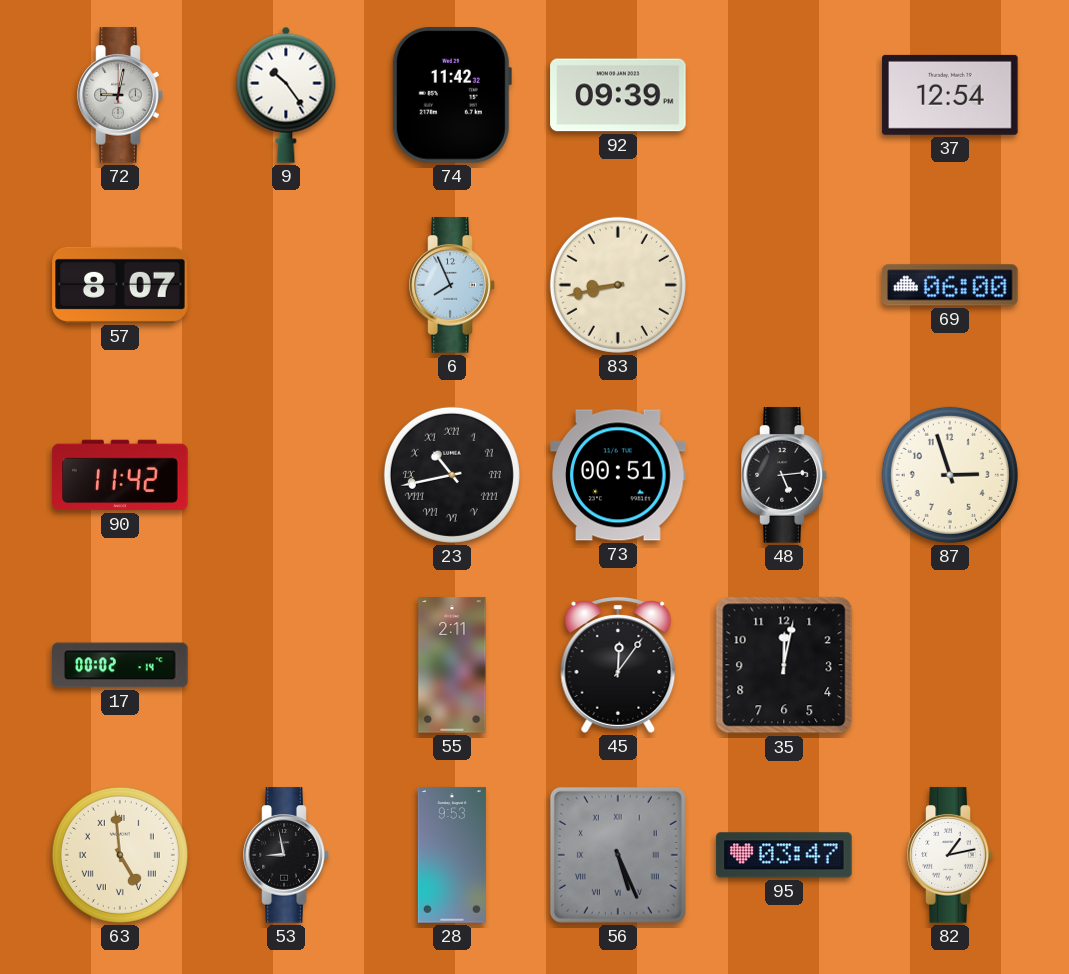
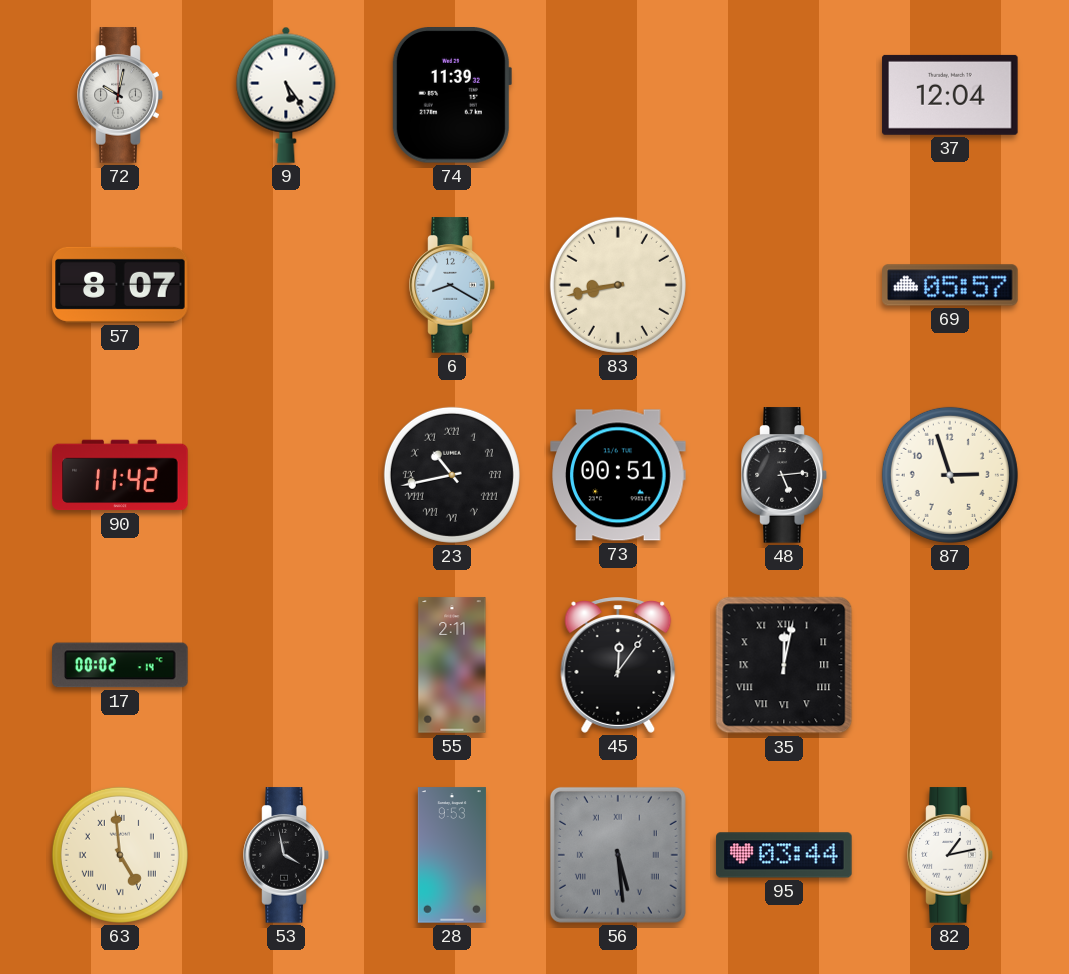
72: 9:02 -> 10:02
9: 10:24 -> 5:24
74: 11:42 -> 11:39
92: 09:39 -> none
37: 12:54 -> 12:04
6: 7:56 -> 8:20
69: 06:00 -> 05:57
35 numerals: Arabic -> Roman
53: 8:58 -> 3:58
56: 5:26 -> 5:29
95: 03:47 -> 03:44
